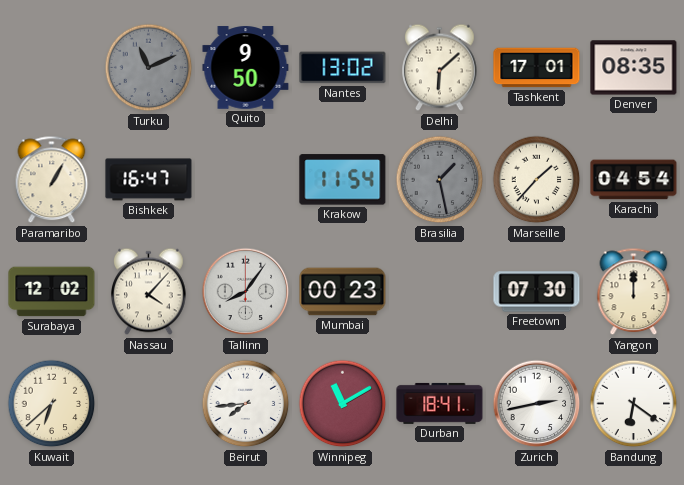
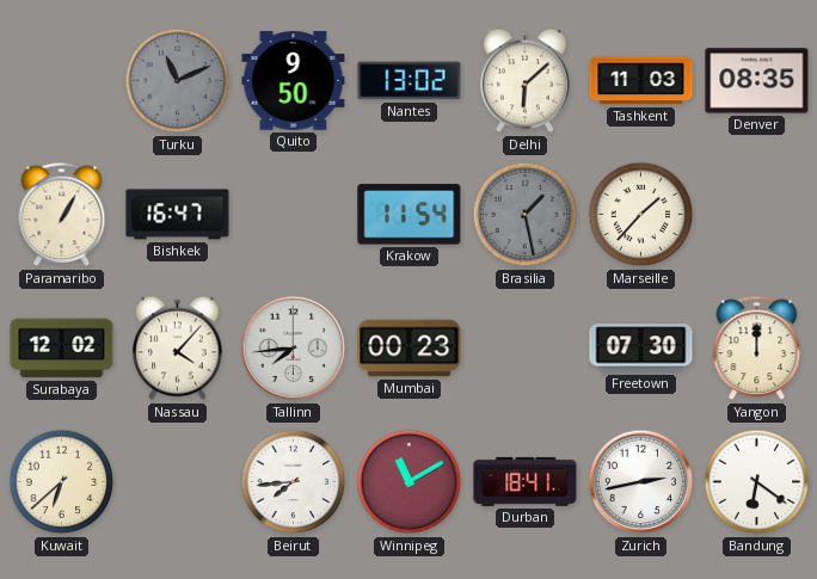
Tashkent: 17:01 -> 11:03
Karachi: 04:54 -> none
Tallinn: 8:06 -> 7:44
